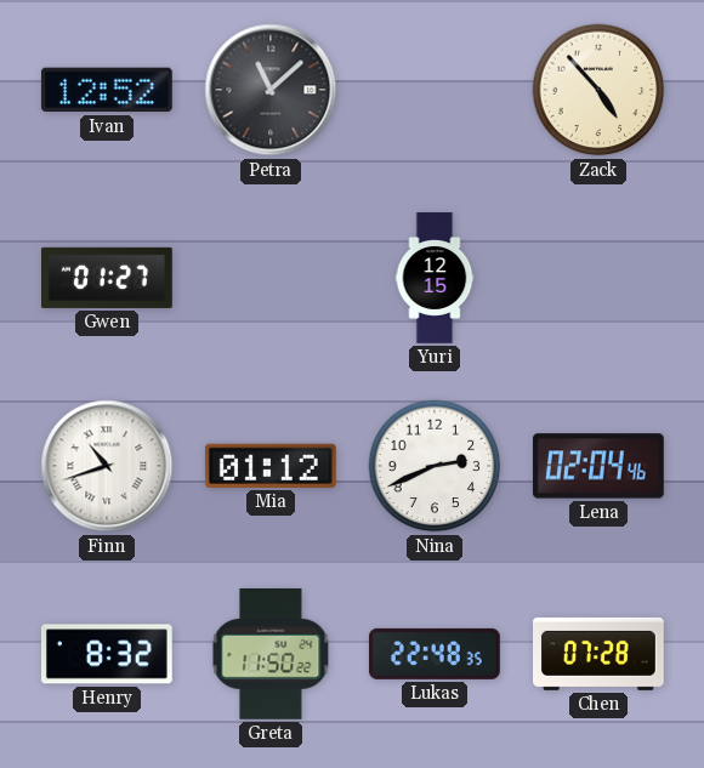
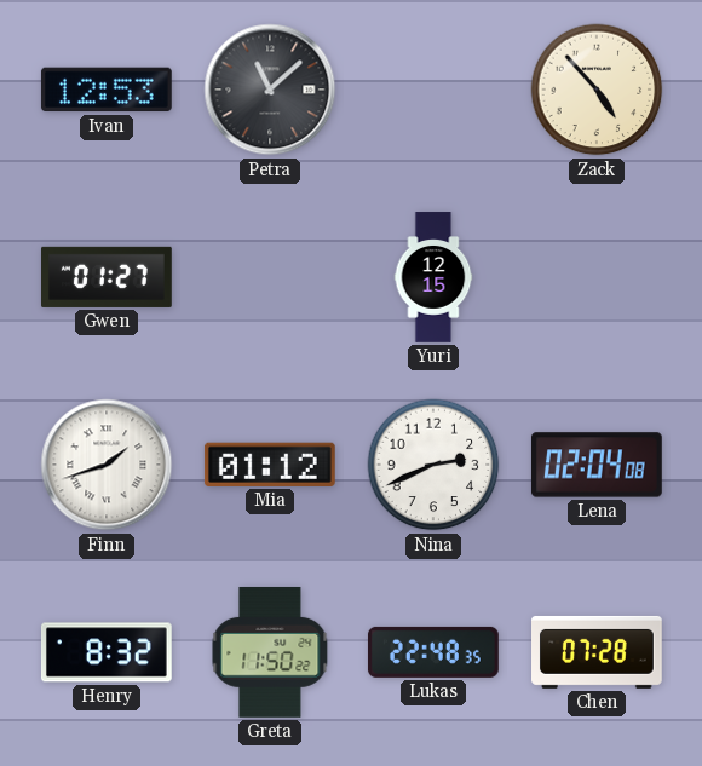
Ivan: 12:52 -> 12:53
Finn: 10:42 -> 1:42
Lena: 02:04:46 -> 02:04:08
